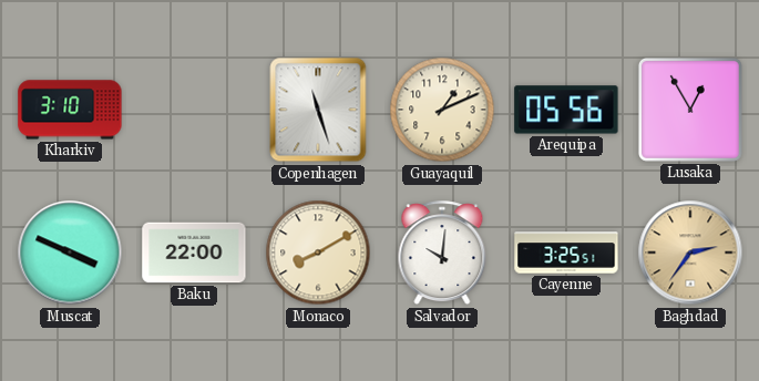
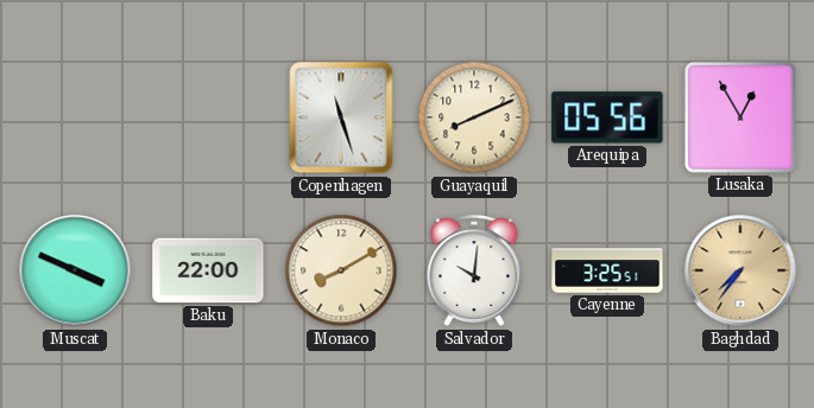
Kharkiv: 3:10 -> none
Guayaquil: 1:11 -> 8:11
Baghdad: 2:36 -> 7:36
